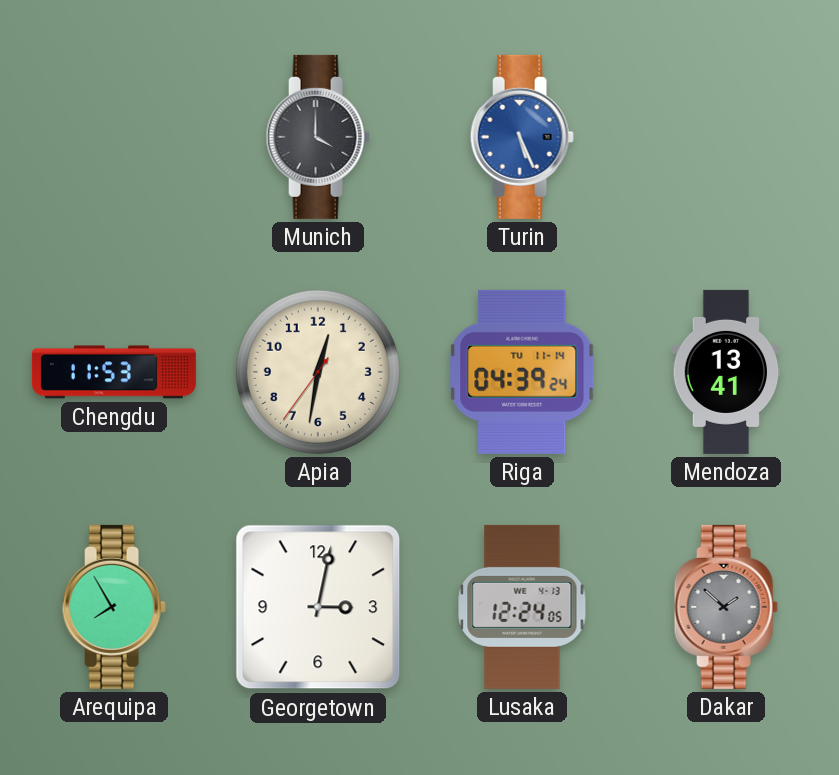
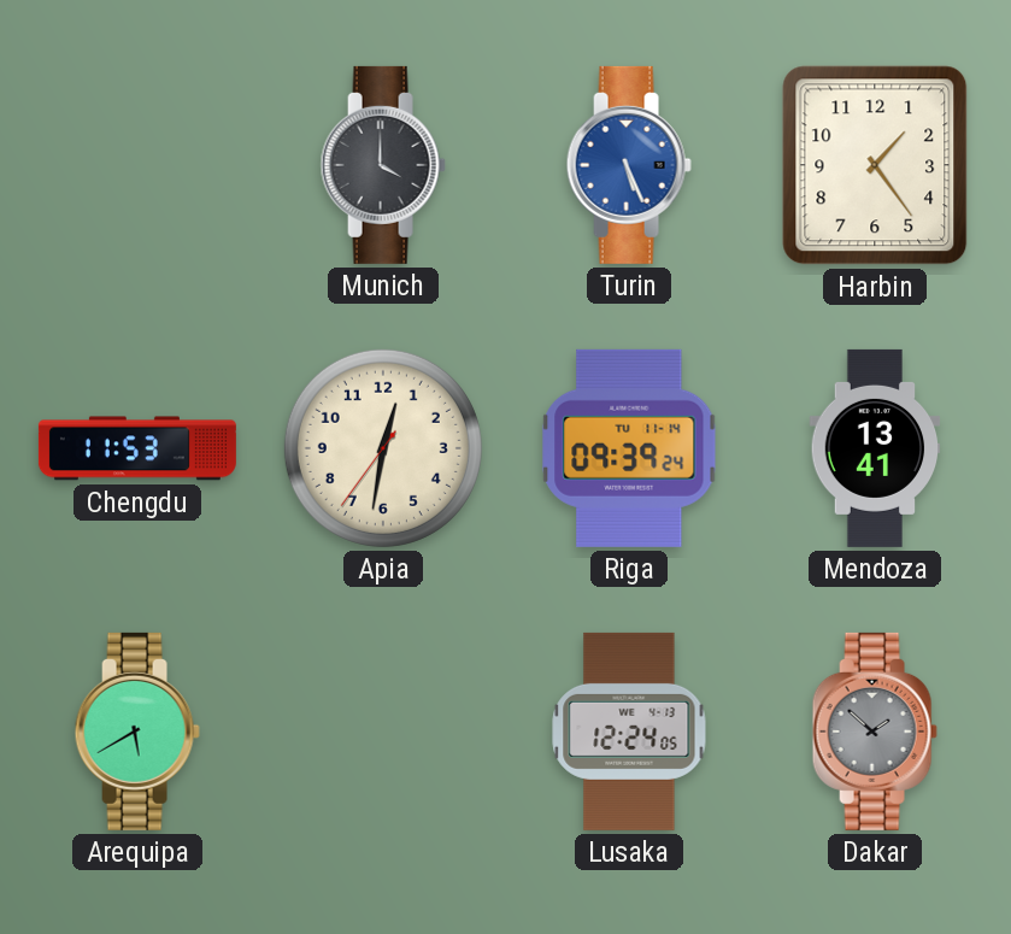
Harbin: none -> 1:24
Riga: 04:39 -> 09:39
Arequipa: 7:55 -> 5:40
Georgetown: 3:02 -> none
